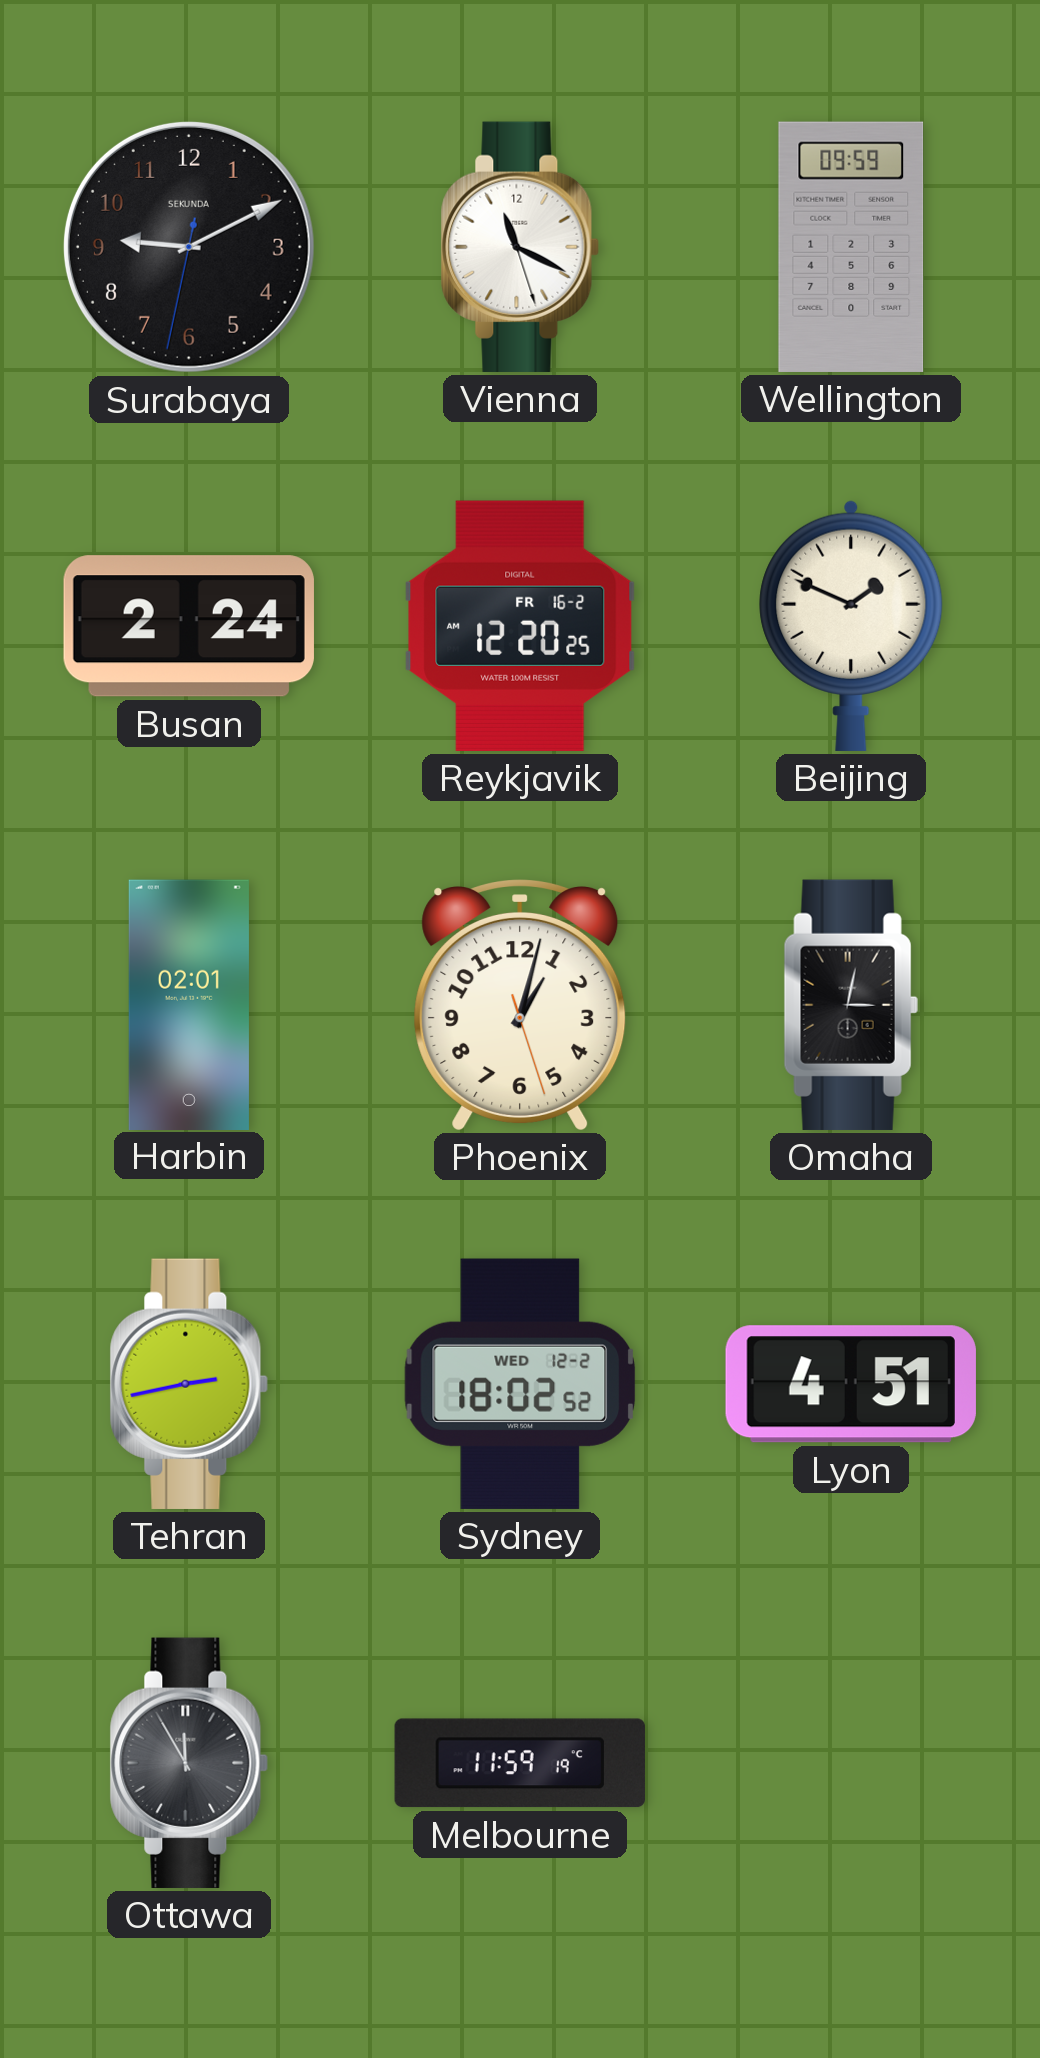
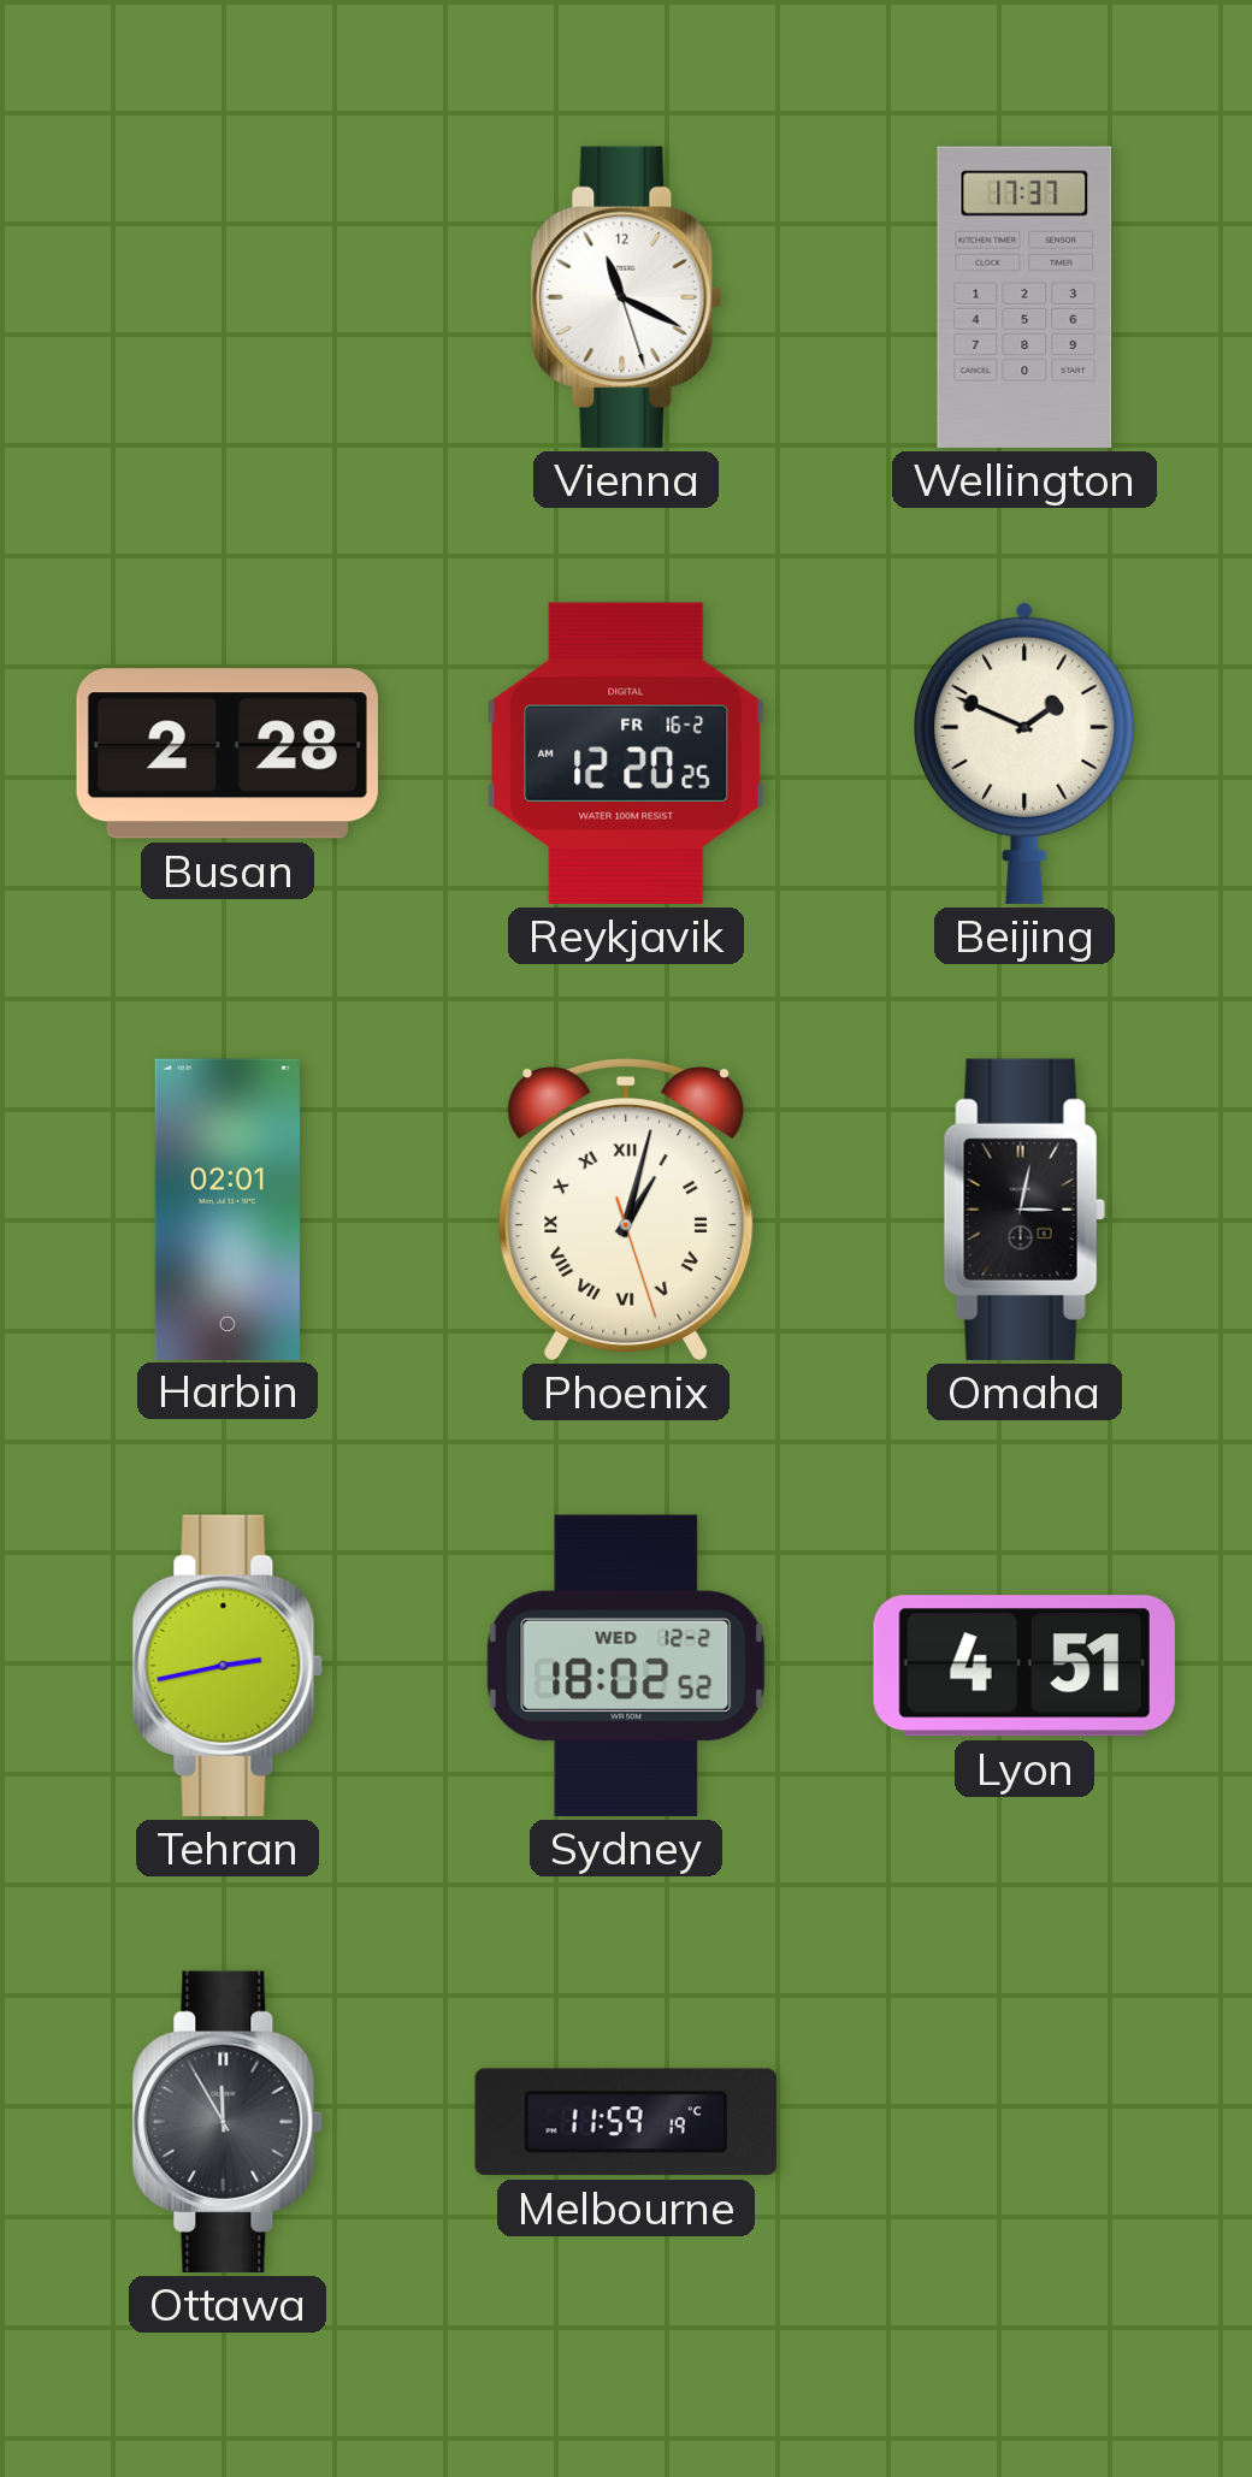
Surabaya: 9:10 -> none
Wellington: 09:59 -> 17:37
Busan: 2:24 -> 2:28
Phoenix numerals: Arabic -> Roman
